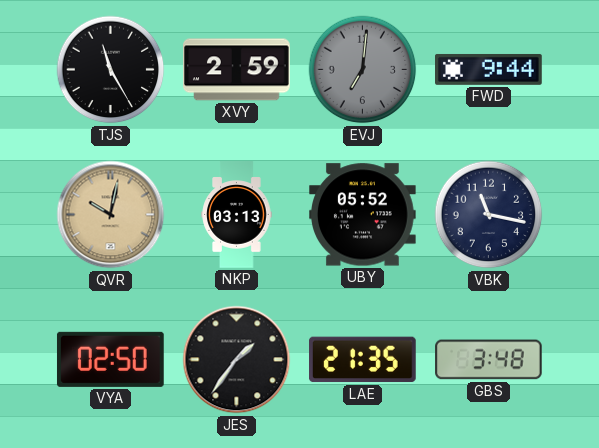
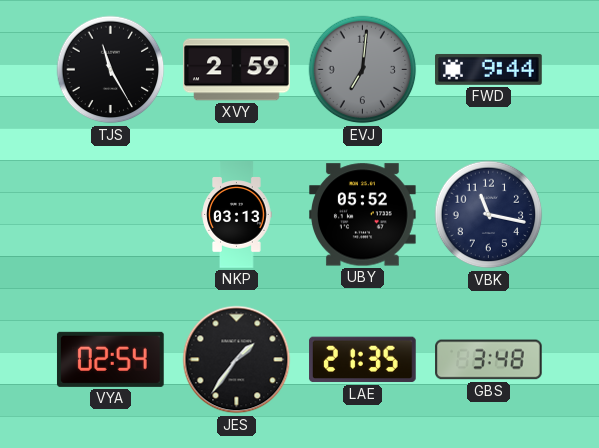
QVR: 10:02 -> none
VYA: 02:50 -> 02:54
